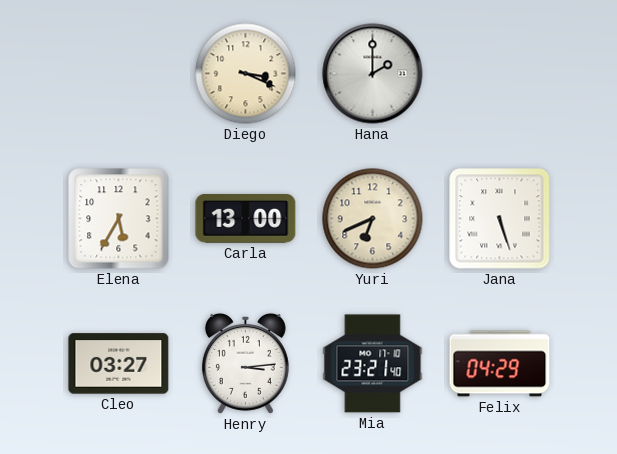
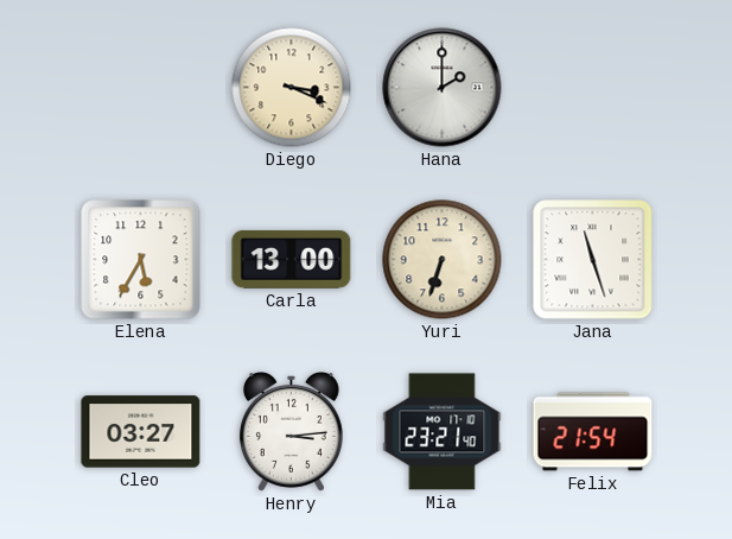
Yuri: 6:41 -> 6:33
Jana: 5:27 -> 11:27
Felix: 04:29 -> 21:54
